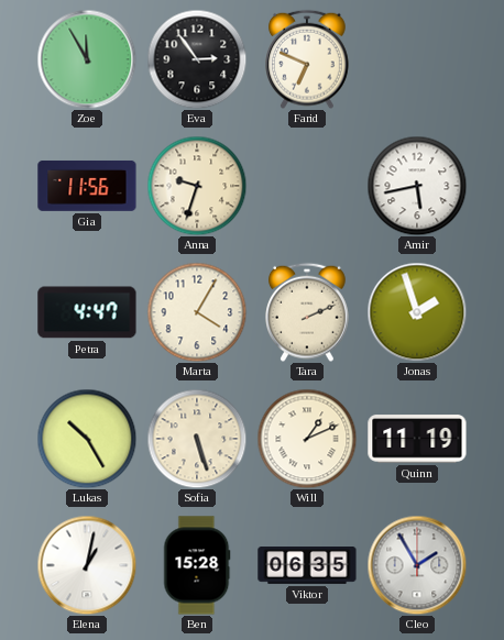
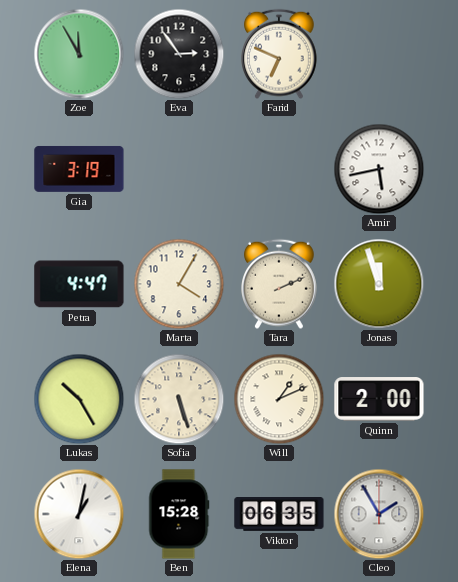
Gia: 11:56 -> 3:19
Anna: 9:33 -> none
Jonas: 1:57 -> 11:57
Quinn: 11:19 -> 2:00
